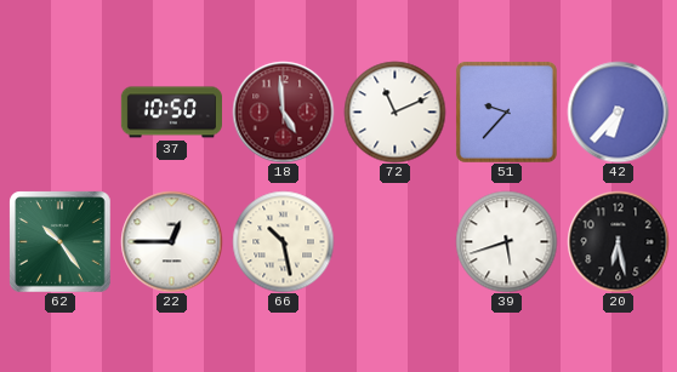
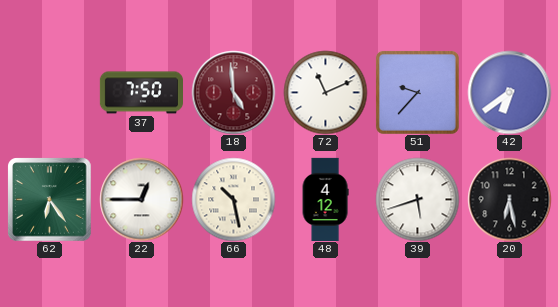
37: 10:50 -> 7:50
42: 6:37 -> 6:39
62: 10:24 -> 6:24
48: none -> 4:12
